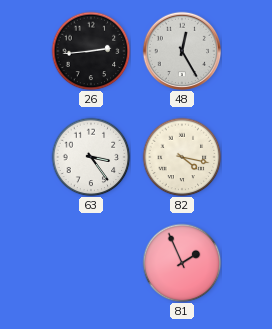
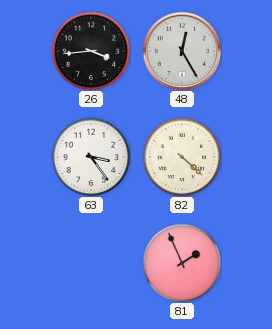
26: 2:44 -> 3:44
82: 4:17 -> 4:22
